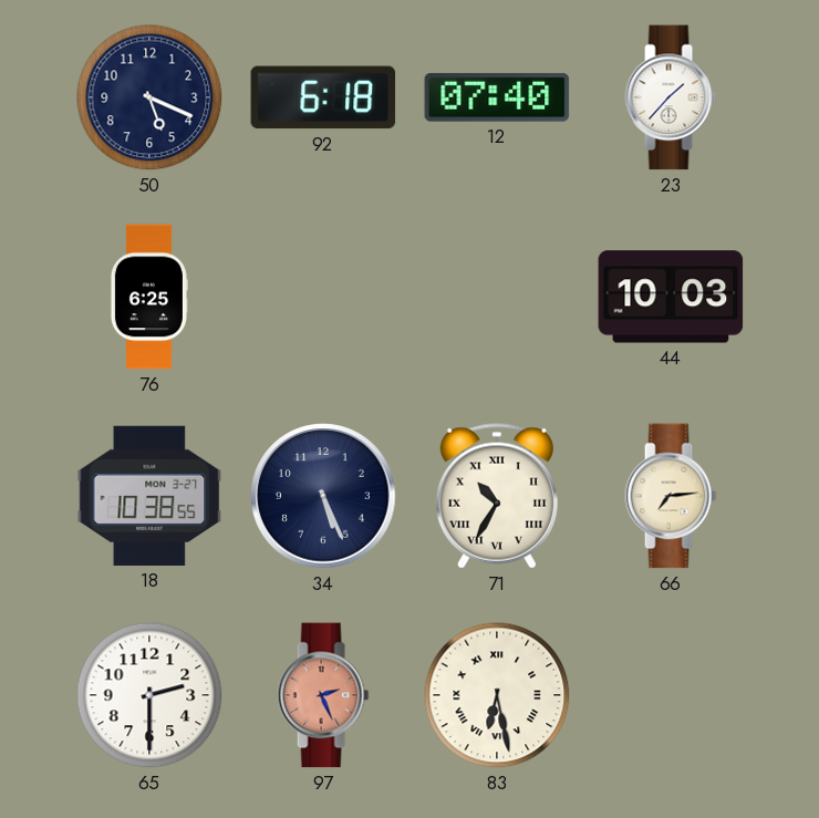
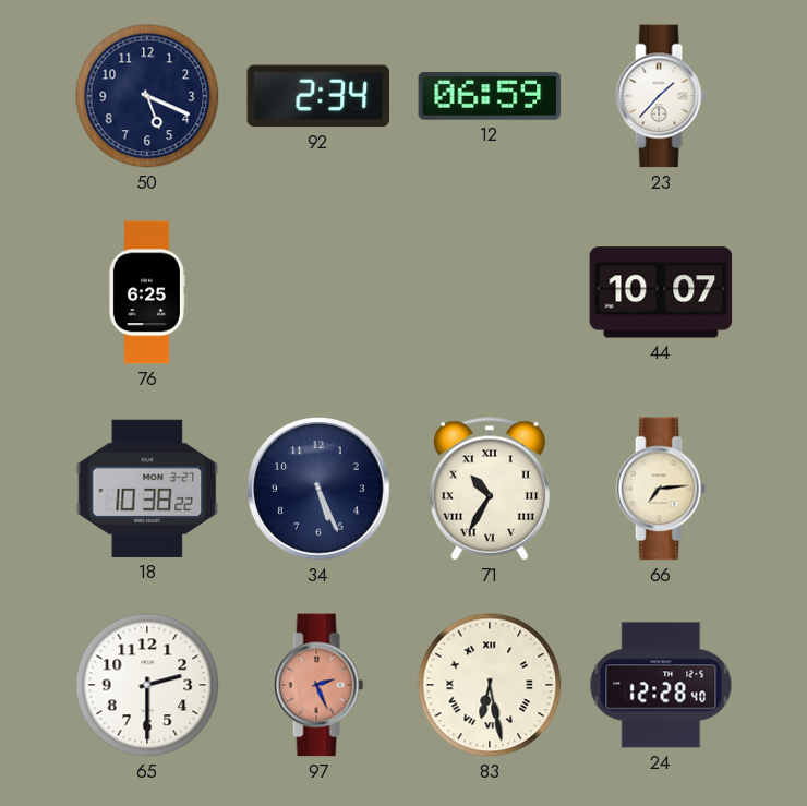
92: 6:18 -> 2:34
12: 07:40 -> 06:59
44: 10:03 -> 10:07
18: 10:38:55 -> 10:38:22
24: none -> 12:28
